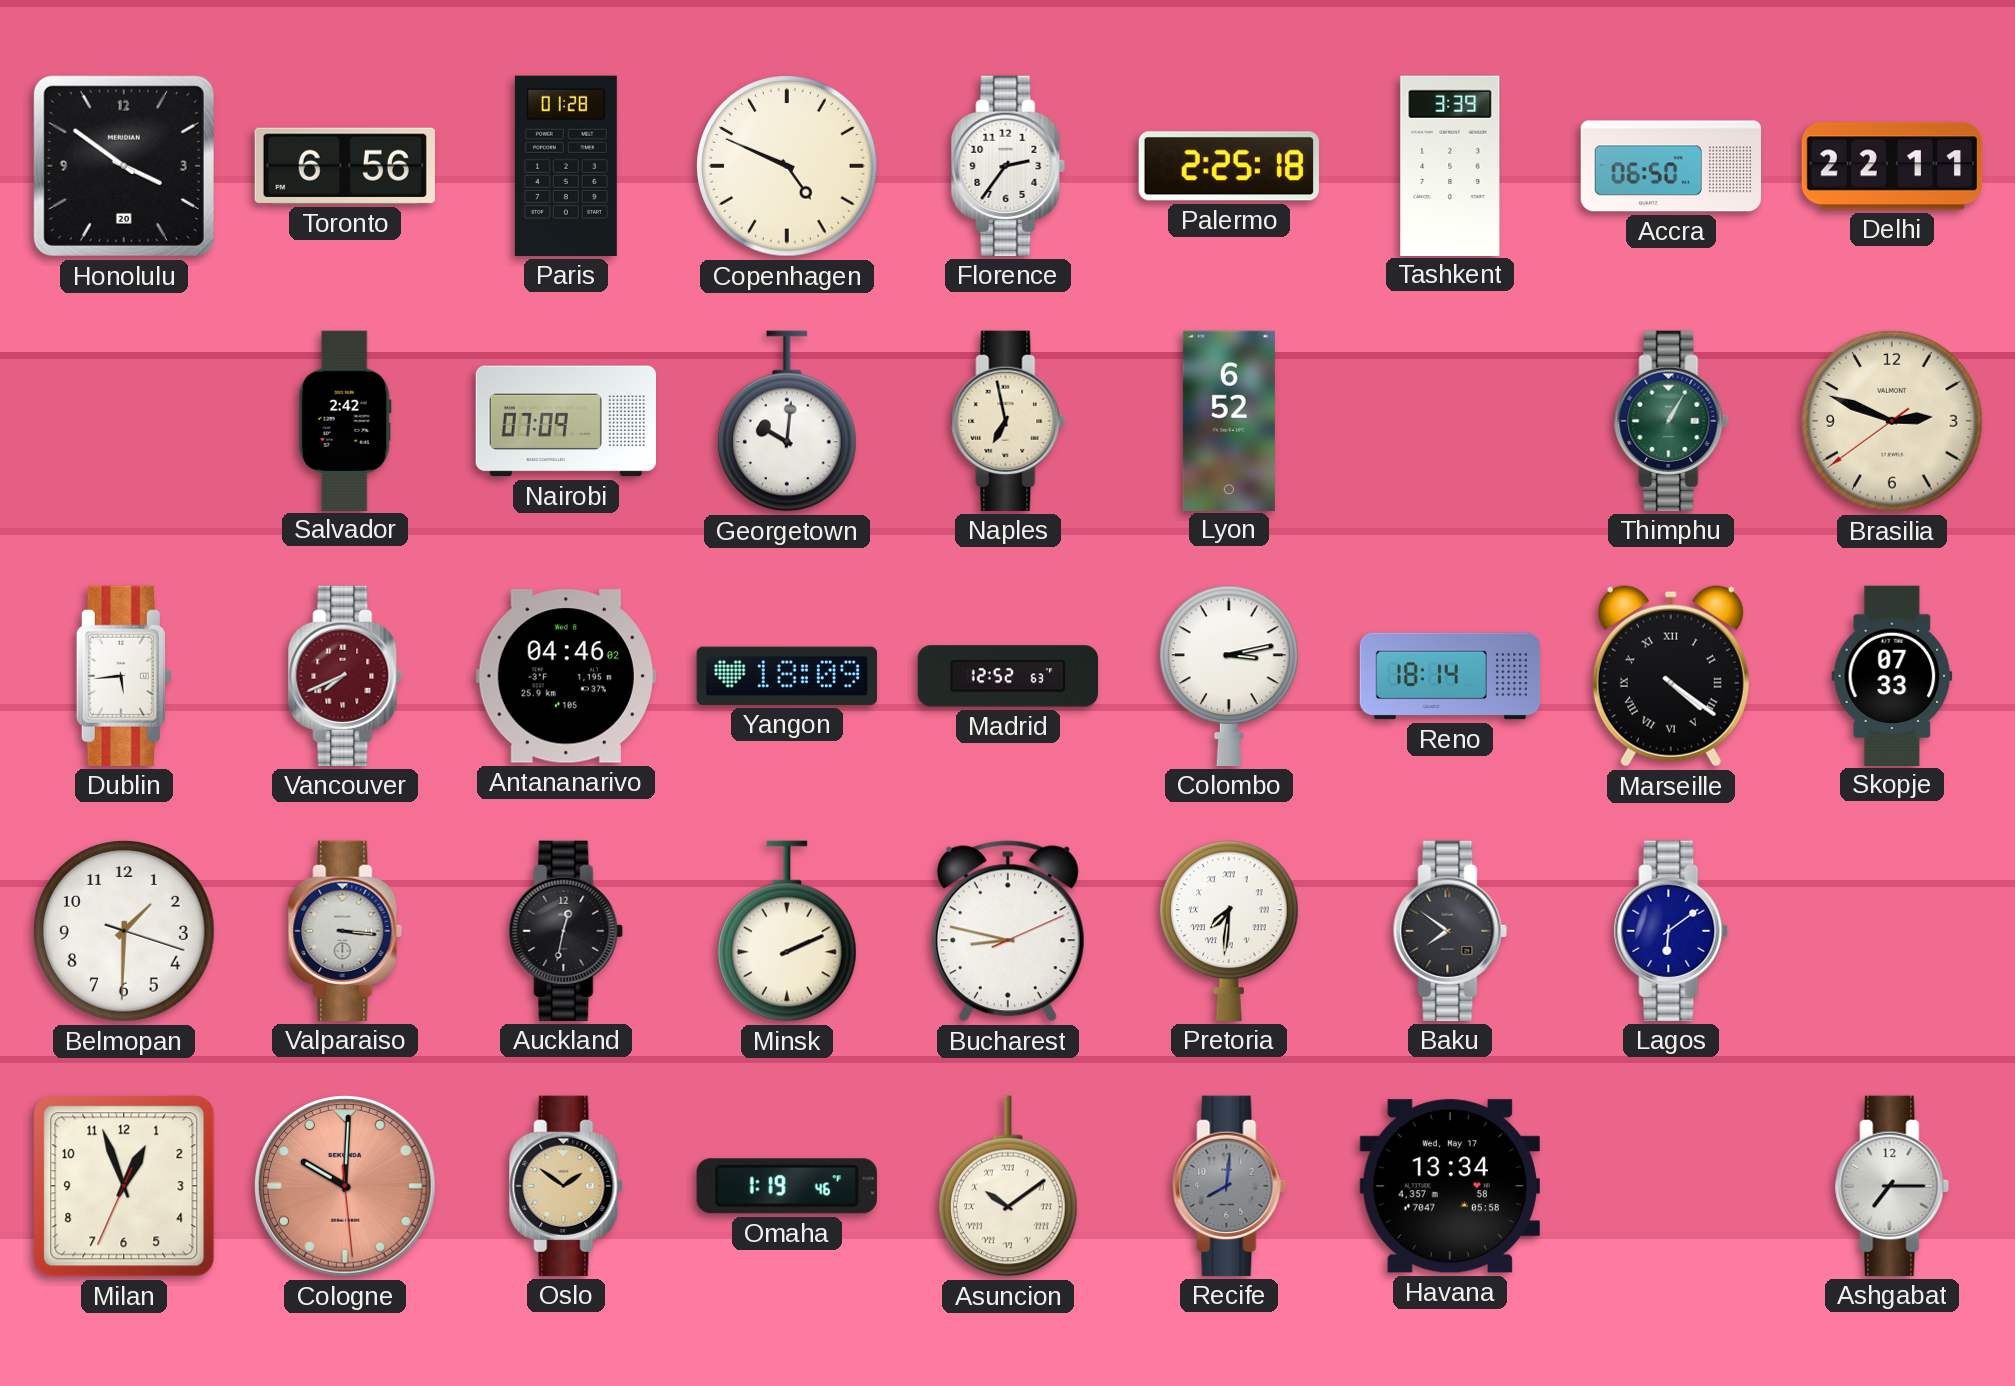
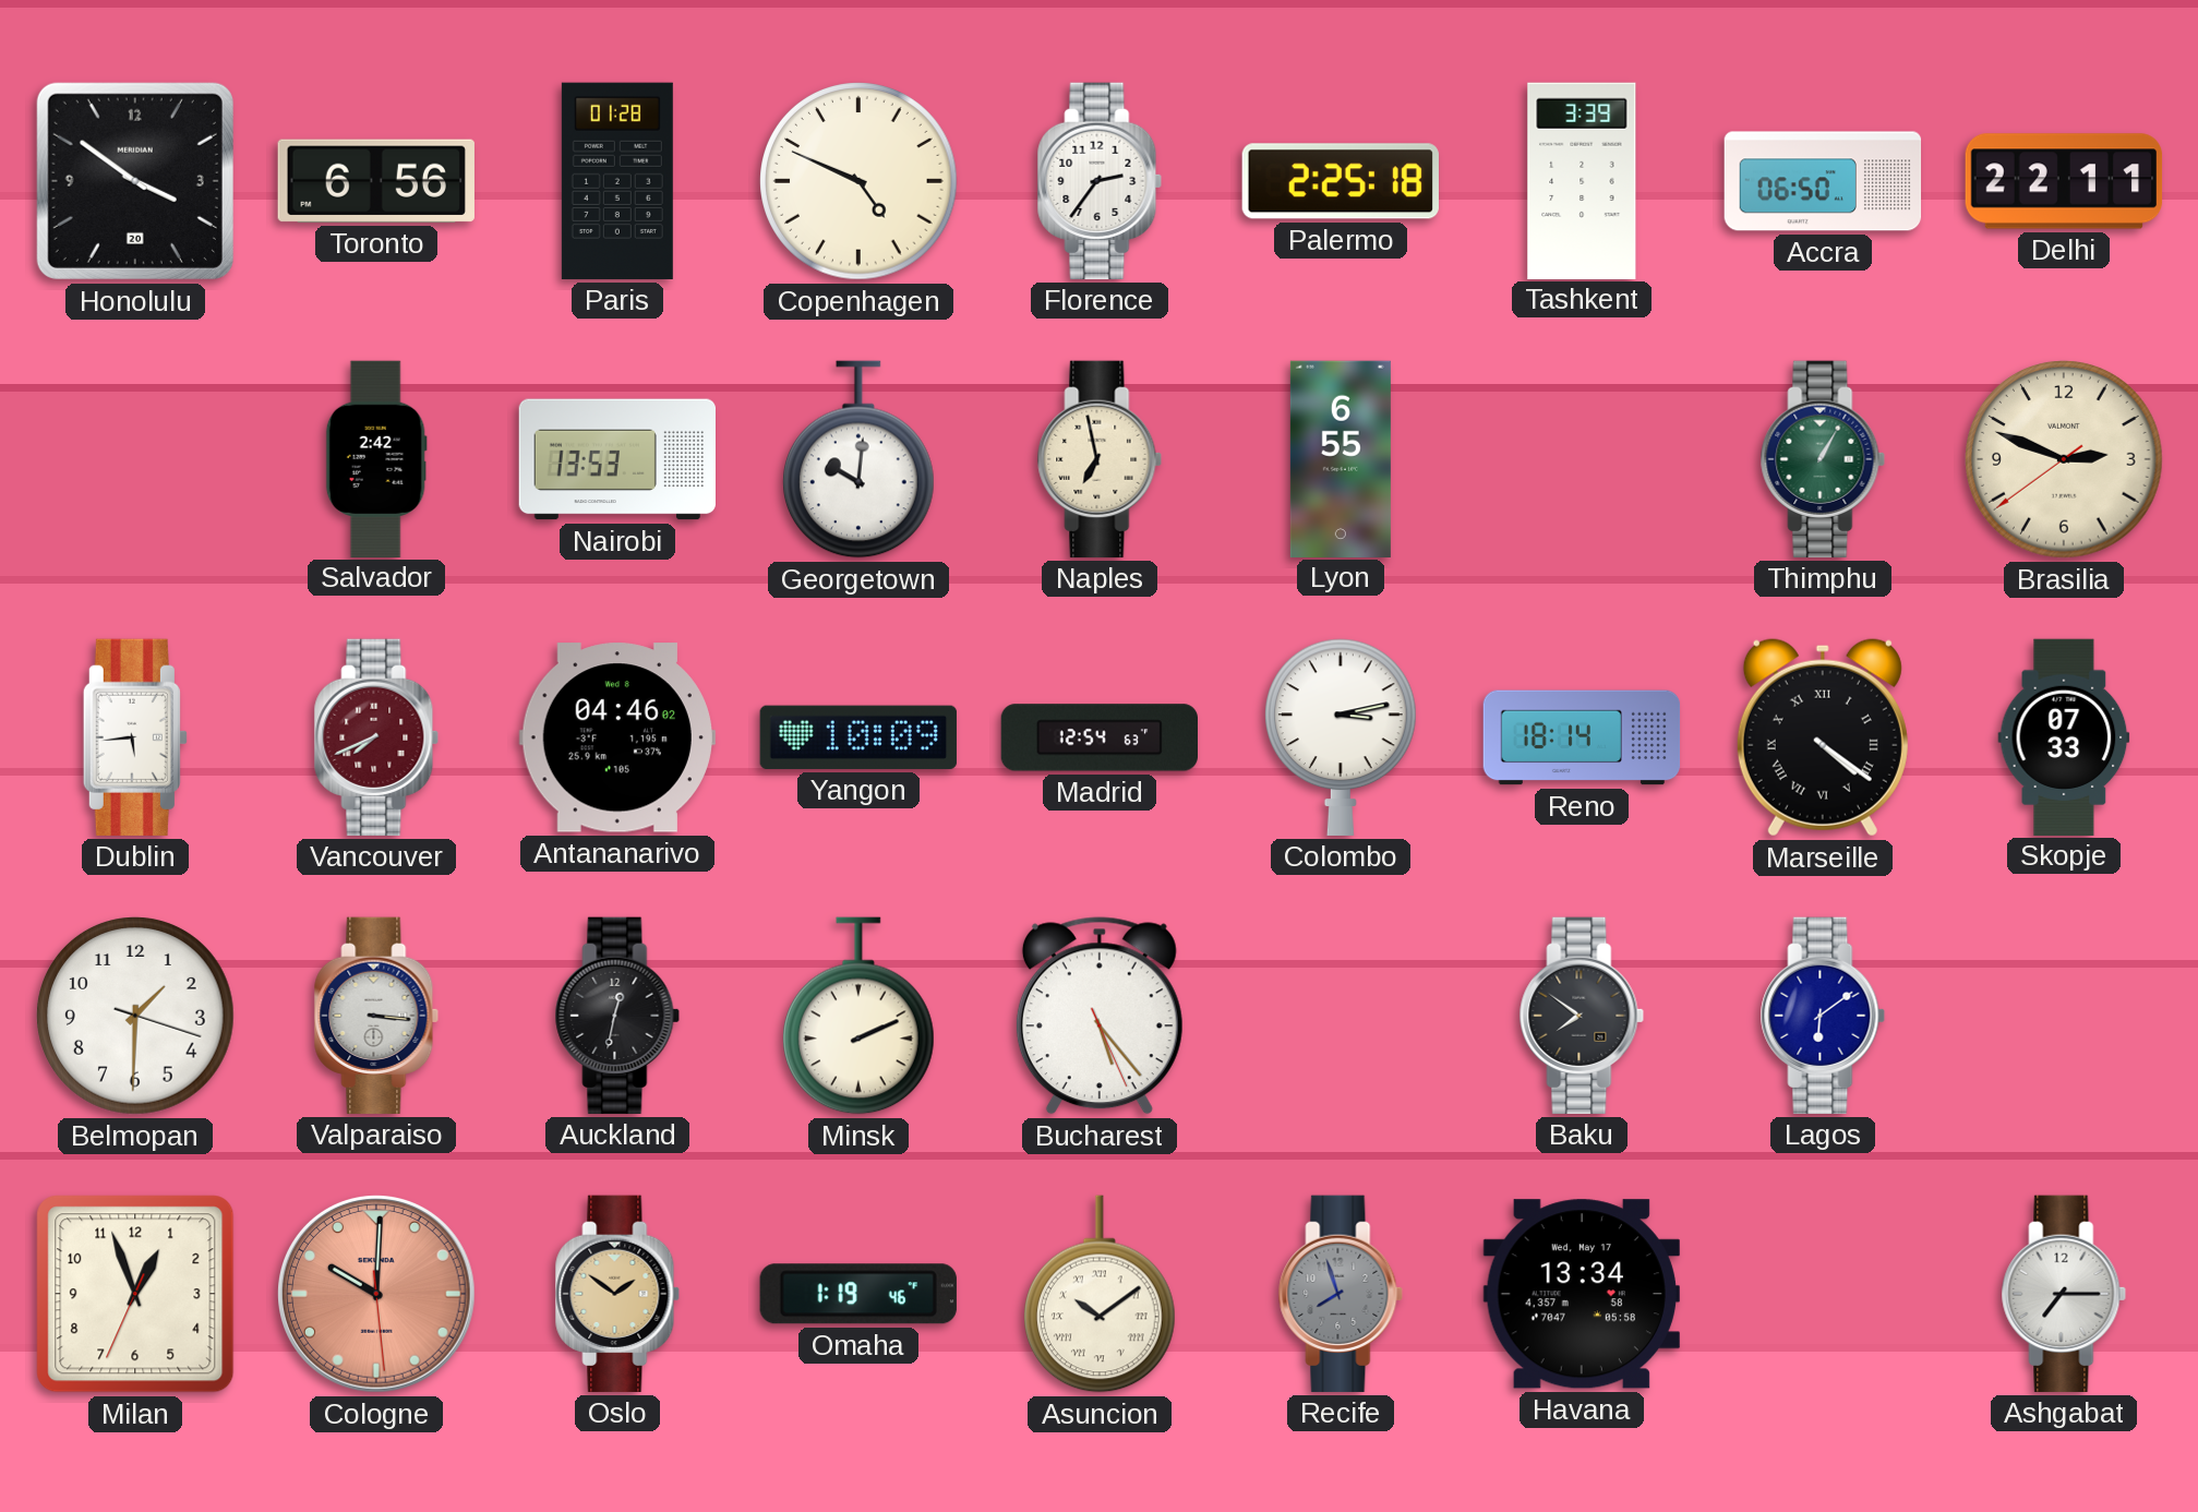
Nairobi: 07:09 -> 13:53
Lyon: 6:52 -> 6:55
Yangon: 18:09 -> 10:09
Madrid: 12:52 -> 12:54
Bucharest: 8:47 -> 5:23
Pretoria: 7:31 -> none
Recife: 8:01 -> 7:57
